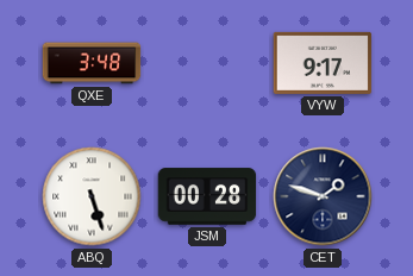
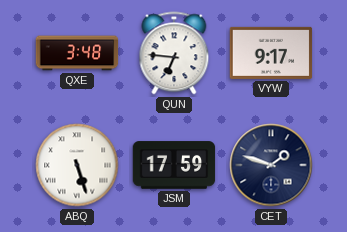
QUN: none -> 6:46
JSM: 00:28 -> 17:59
